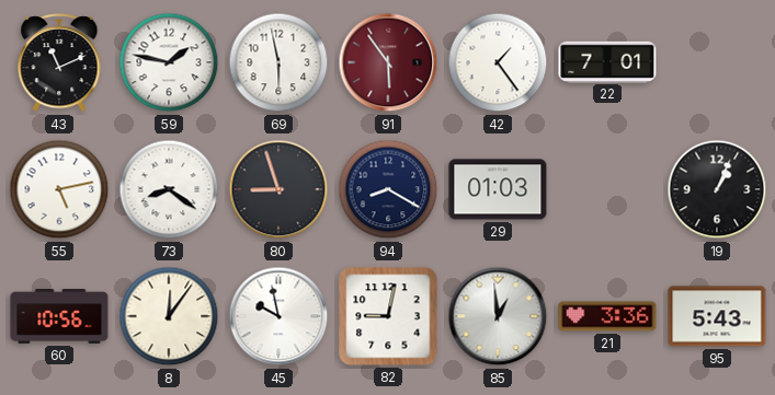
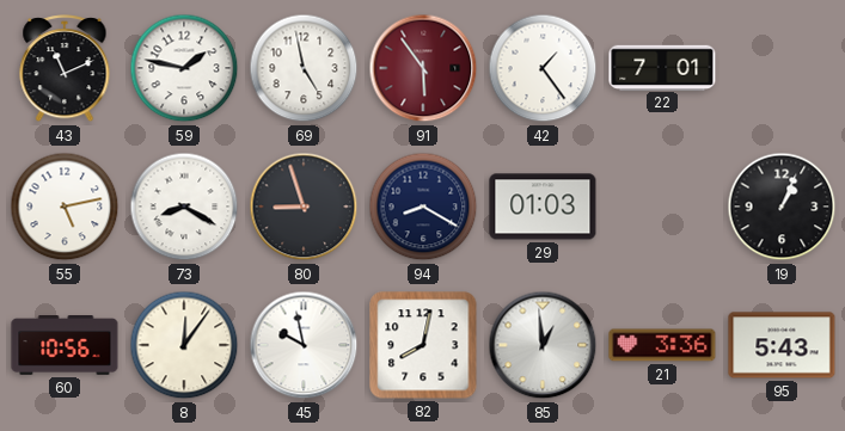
69: 5:58 -> 4:58
73: 8:21 -> 8:20
82: 9:02 -> 8:02
